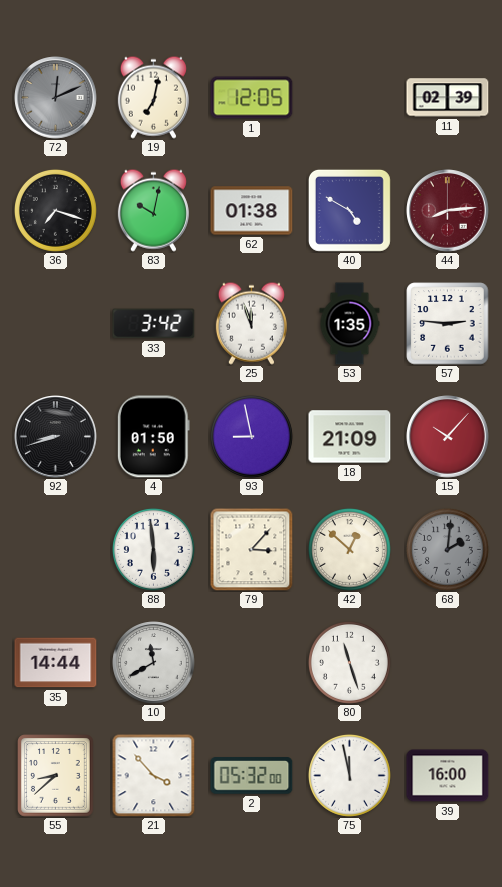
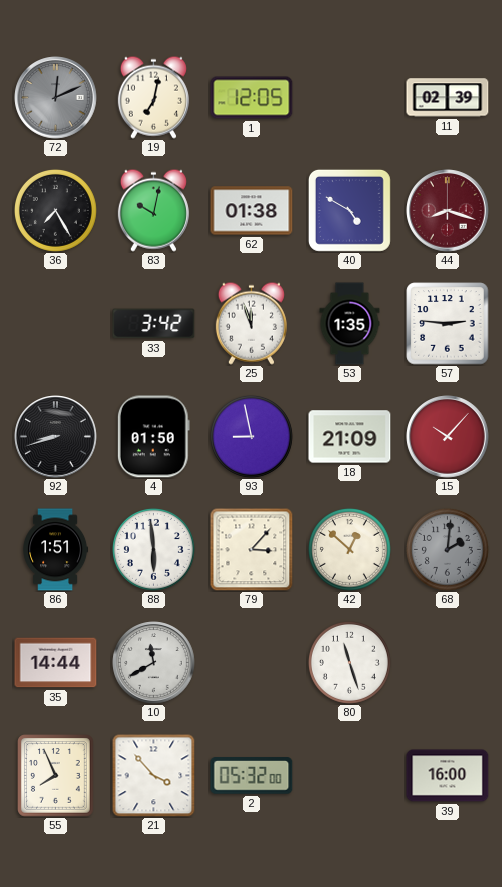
36: 7:18 -> 7:25
44: 8:14 -> 8:18
86: none -> 1:51
55: 8:38 -> 7:56
75: 11:58 -> none
